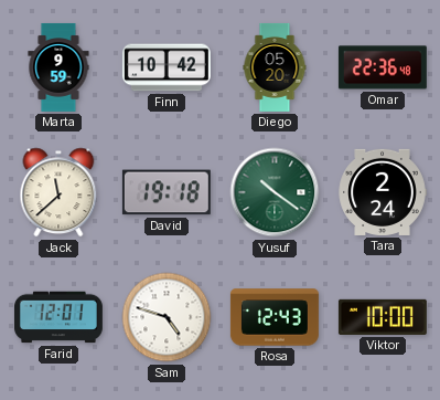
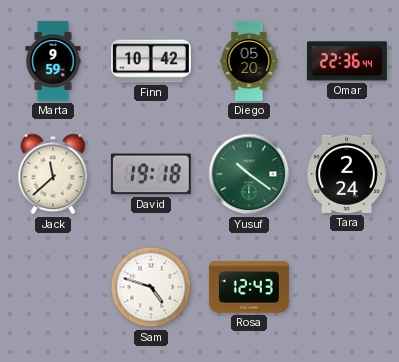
Omar: 22:36:48 -> 22:36:44
Farid: 12:01 -> none
Viktor: 10:00 -> none
